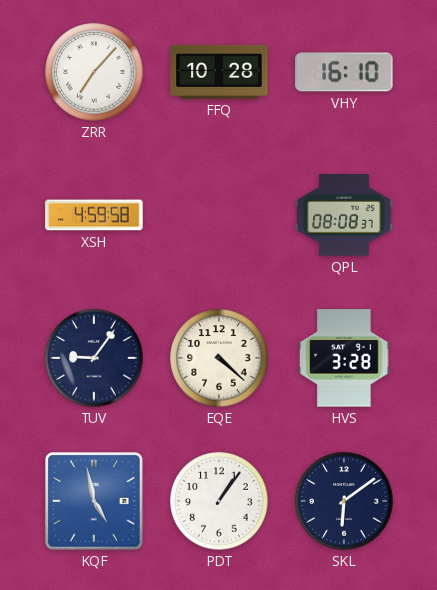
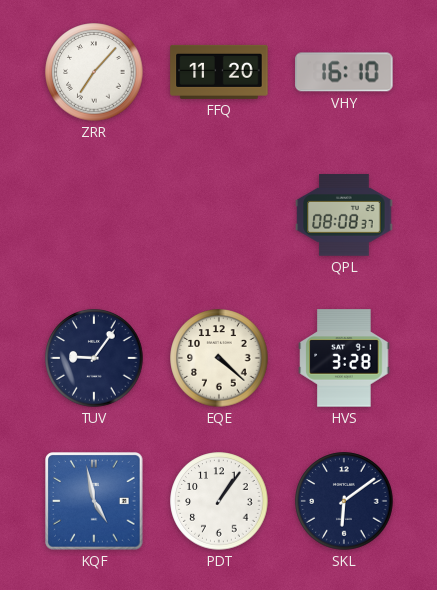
FFQ: 10:28 -> 11:20
XSH: 4:59 -> none
